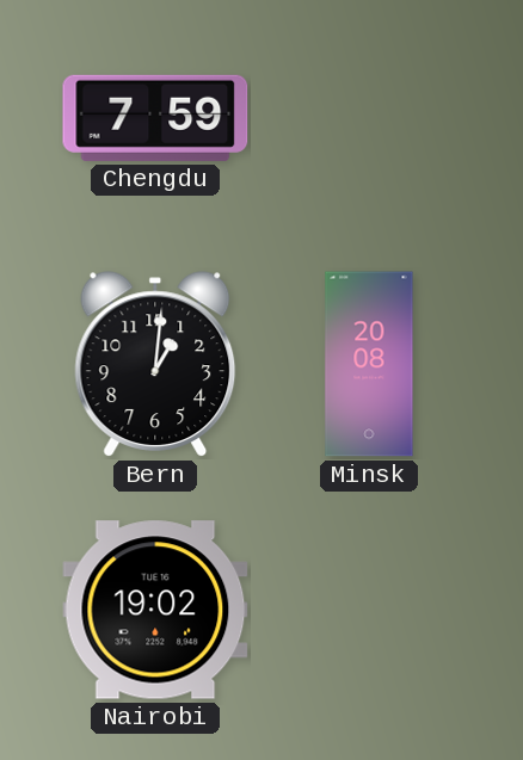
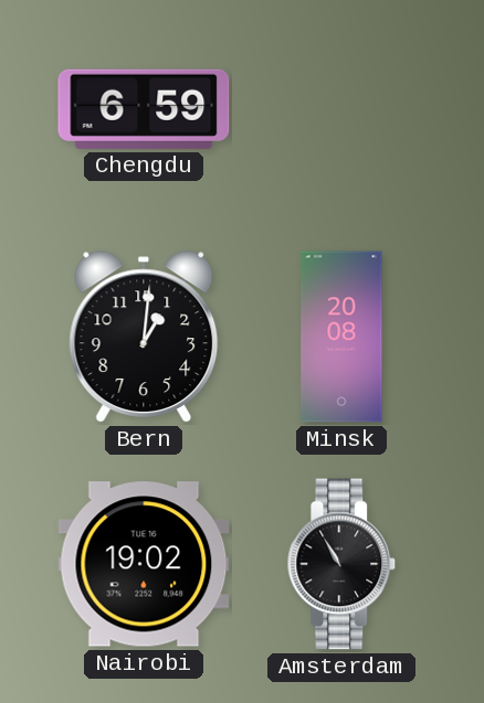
Chengdu: 7:59 -> 6:59
Amsterdam: none -> 10:55
